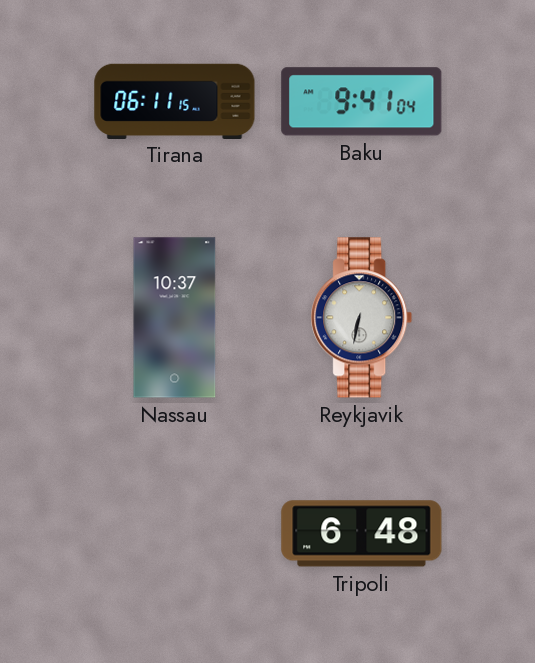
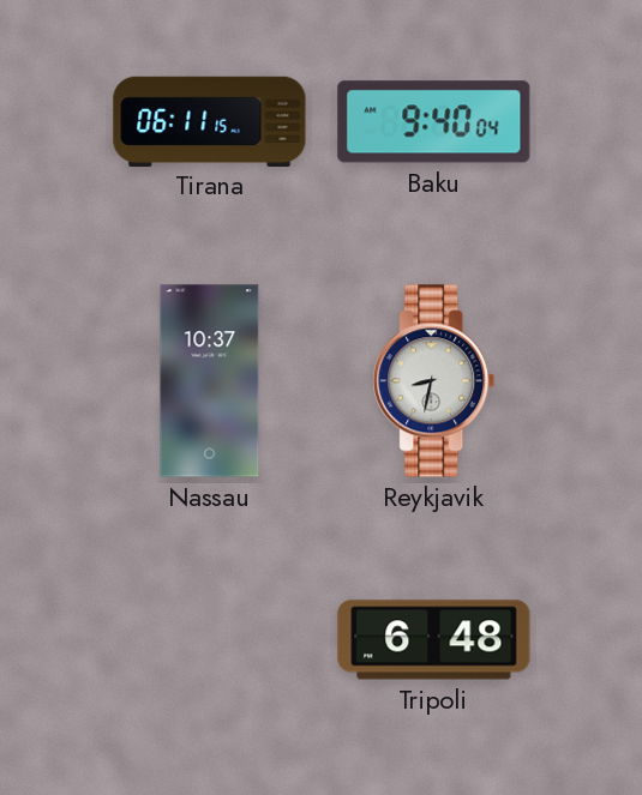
Baku: 9:41 -> 9:40
Reykjavik: 6:32 -> 8:32
